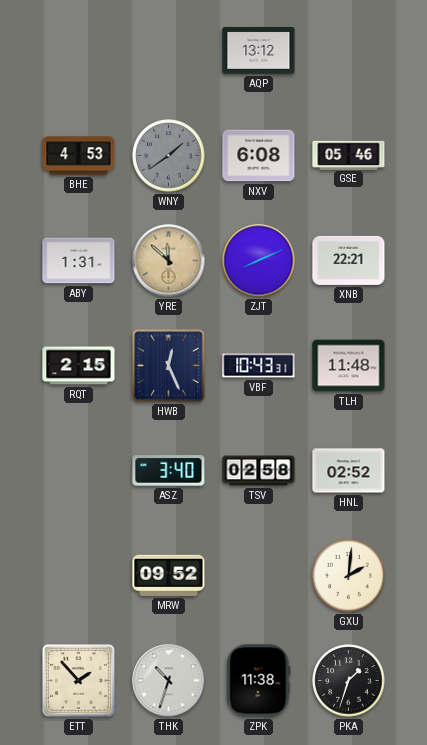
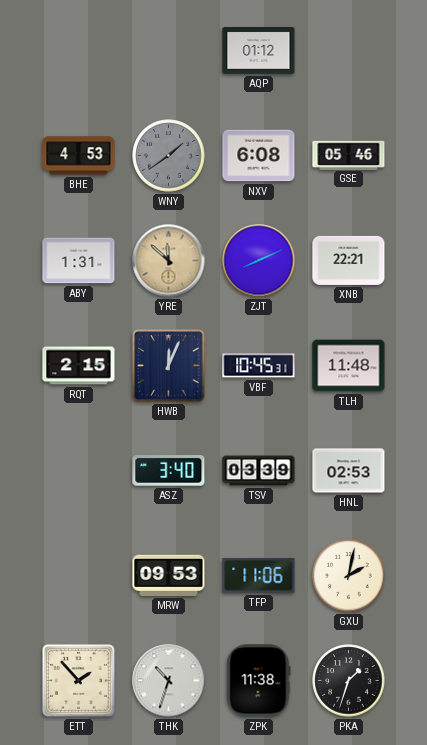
AQP: 13:12 -> 01:12
HWB: 12:26 -> 12:04
VBF: 10:43 -> 10:45
TSV: 02:58 -> 03:39
HNL: 02:52 -> 02:53
MRW: 09:52 -> 09:53
TFP: none -> 11:06
GXU: 2:01 -> 2:02
